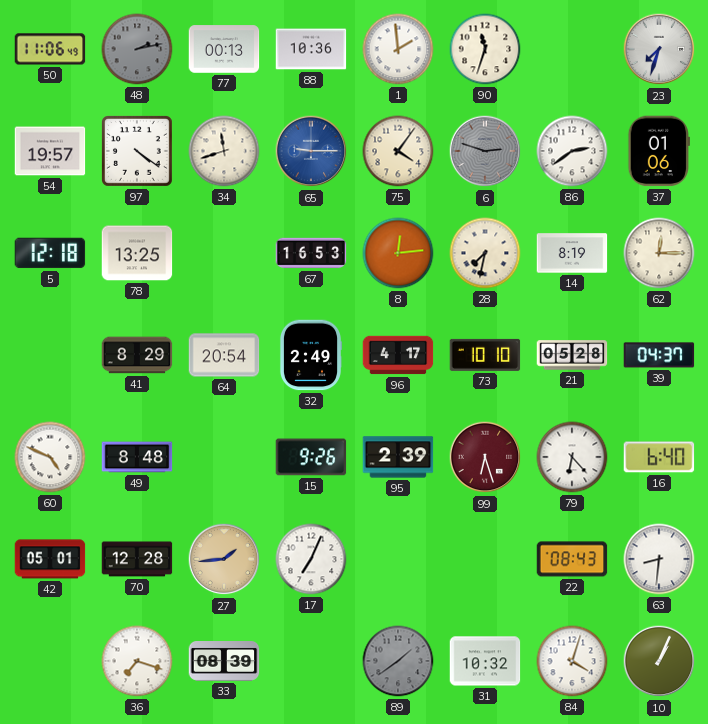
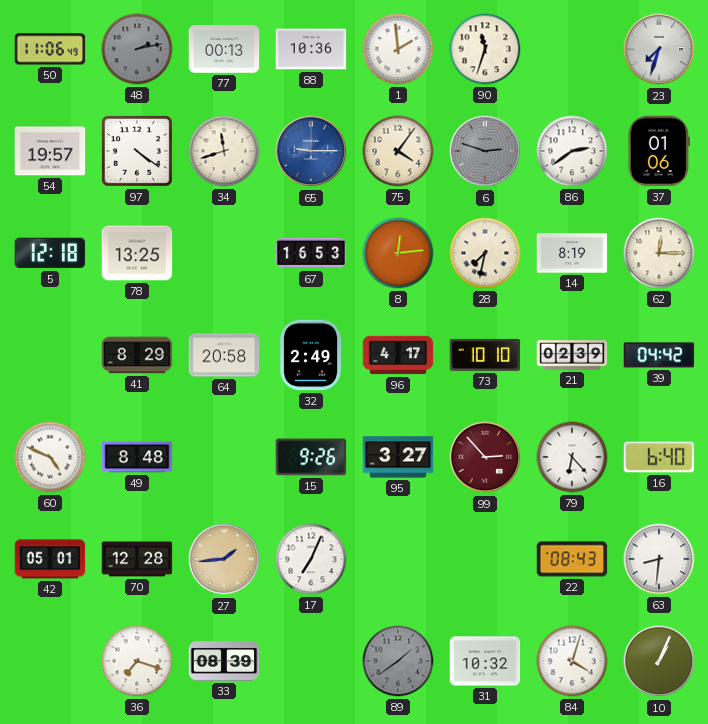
64: 20:54 -> 20:58
21: 05:28 -> 02:39
39: 04:37 -> 04:42
95: 2:39 -> 3:27
99: 6:27 -> 2:53
